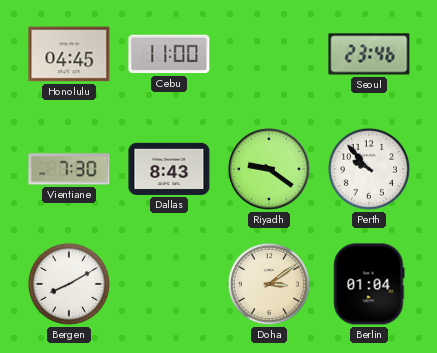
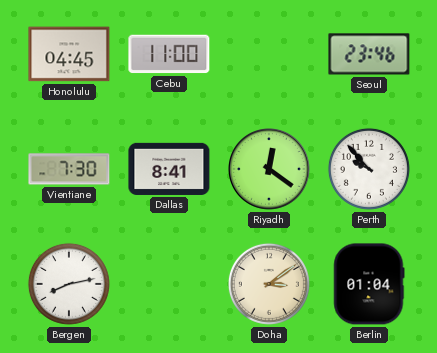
Dallas: 8:43 -> 8:41
Riyadh: 9:21 -> 12:21
Bergen: 8:10 -> 8:13
